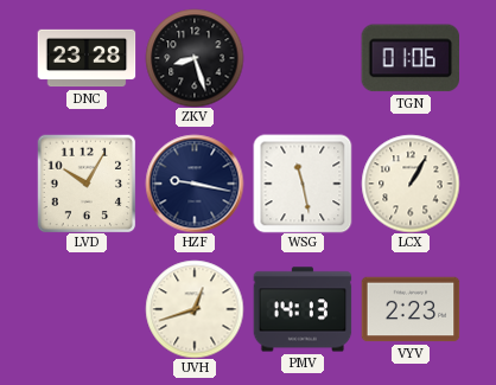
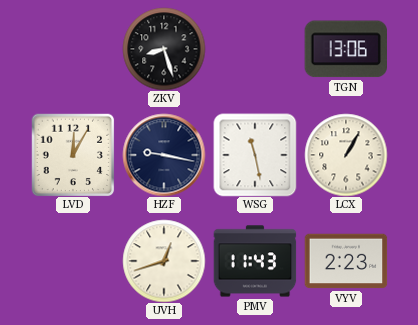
DNC: 23:28 -> none
TGN: 01:06 -> 13:06
LVD: 10:05 -> 12:05
PMV: 14:13 -> 11:43
